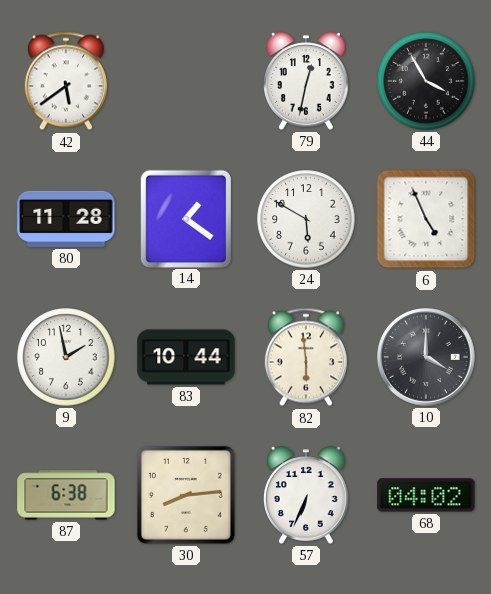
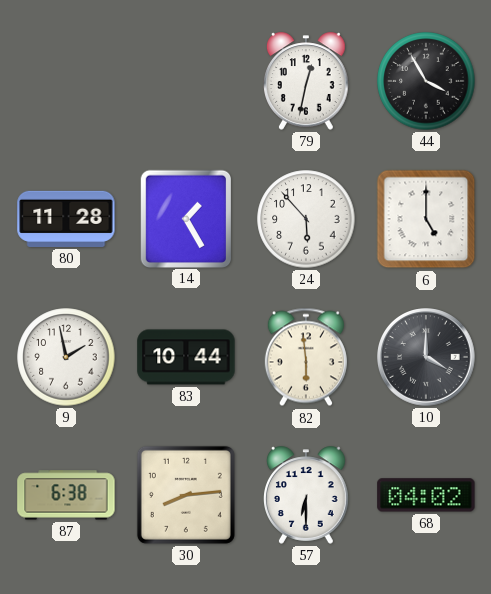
42: 5:39 -> none
14: 1:21 -> 1:25
24: 5:50 -> 5:53
6: 4:56 -> 5:00
57: 6:34 -> 6:30
